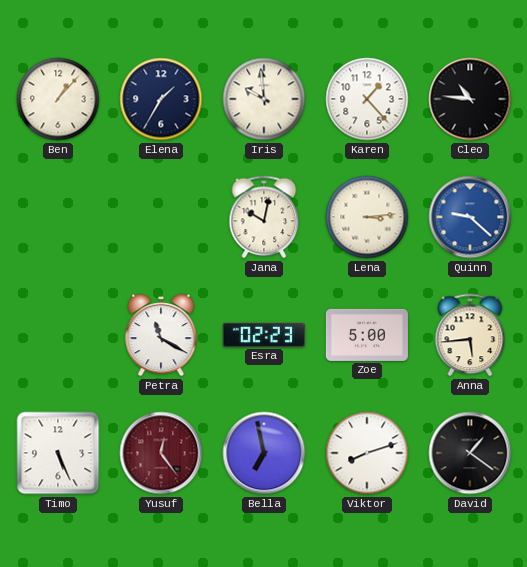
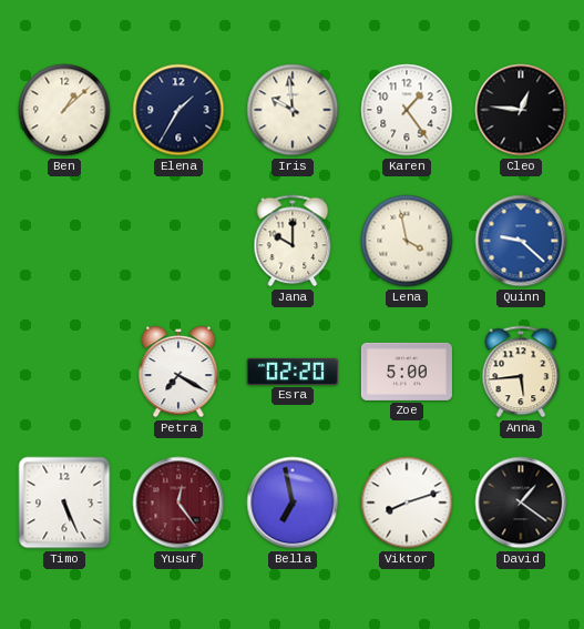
Ben: 1:07 -> 1:08
Karen: 1:23 -> 1:24
Cleo: 10:46 -> 12:46
Jana: 10:02 -> 10:00
Lena: 3:14 -> 3:58
Petra: 11:20 -> 7:20
Esra: 02:23 -> 02:20
